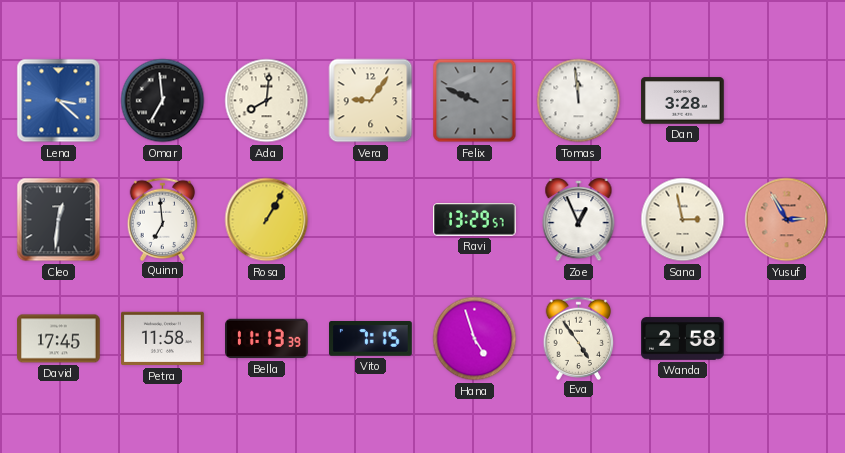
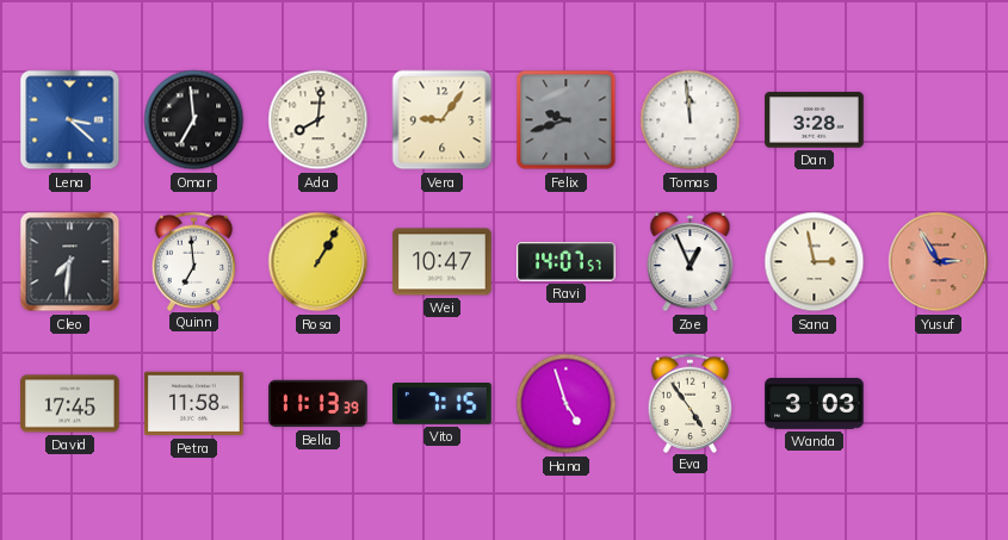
Felix: 9:49 -> 9:42
Cleo: 12:31 -> 7:31
Wei: none -> 10:47
Ravi: 13:29 -> 14:07
Wanda: 2:58 -> 3:03
